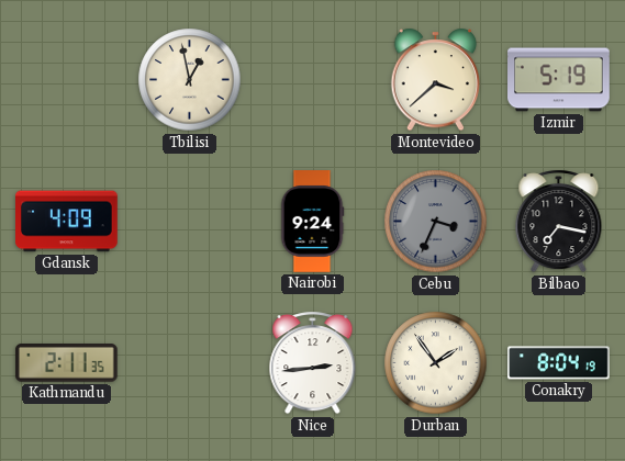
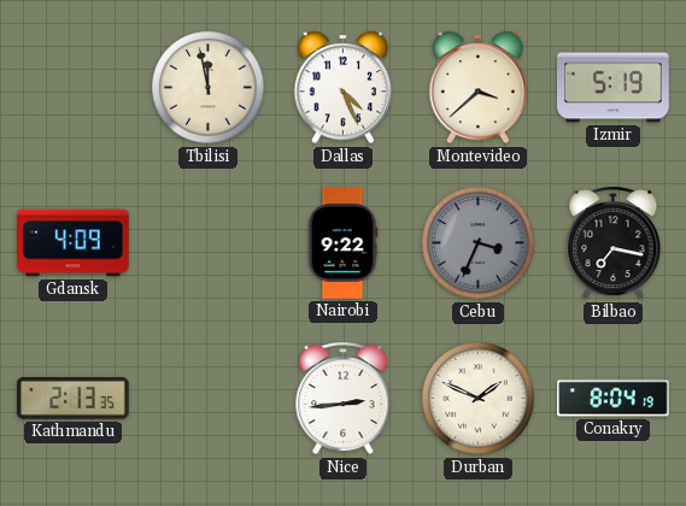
Tbilisi: 12:58 -> 11:58
Dallas: none -> 4:26
Nairobi: 9:24 -> 9:22
Kathmandu: 2:11 -> 2:13
Durban: 1:54 -> 1:49
